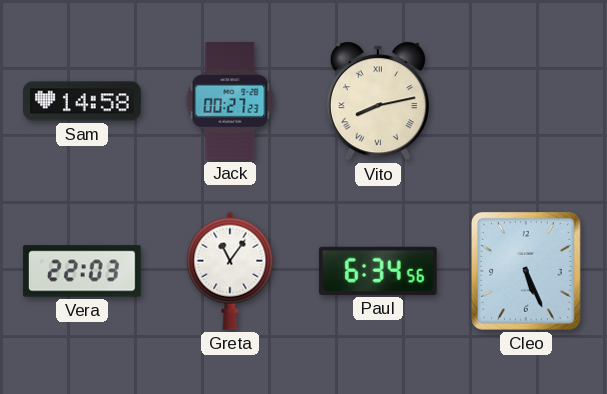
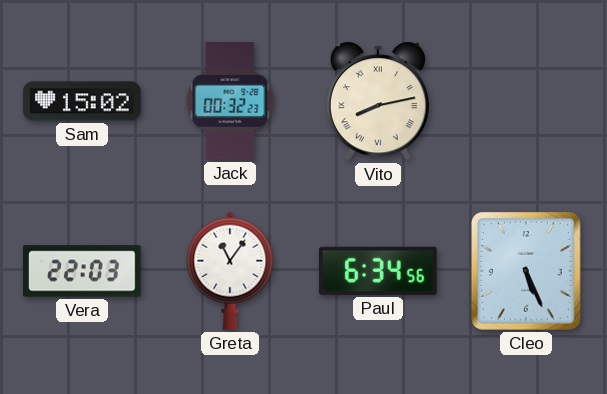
Sam: 14:58 -> 15:02
Jack: 00:27 -> 00:32
